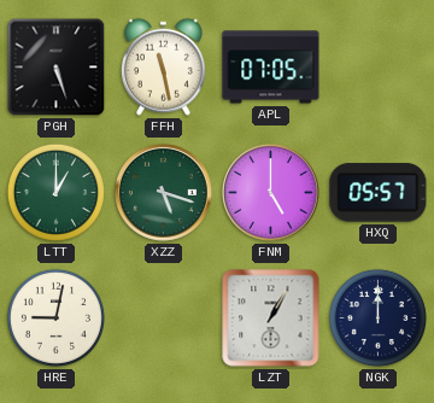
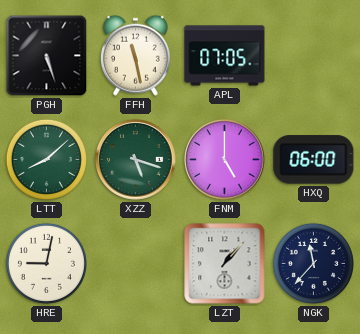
LTT: 1:00 -> 8:08
HXQ: 05:57 -> 06:00
LZT: 1:05 -> 1:07
NGK: 12:00 -> 11:37
